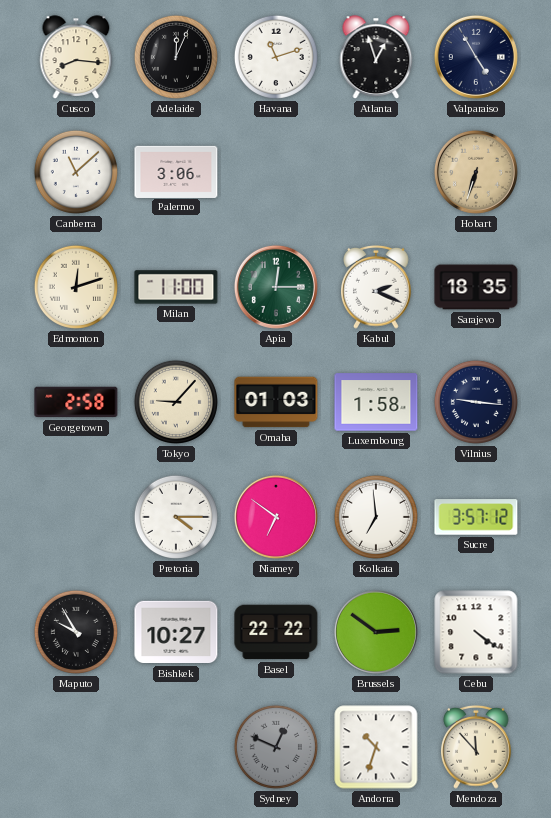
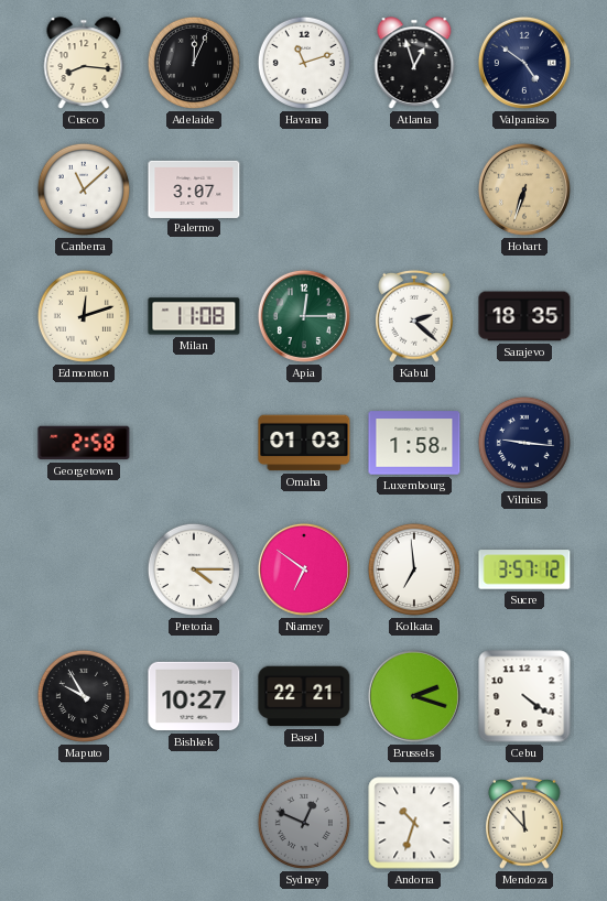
Valparaiso: 4:55 -> 4:51
Palermo: 3:06 -> 3:07
Milan: 11:00 -> 11:08
Kabul: 2:19 -> 2:22
Tokyo: 9:07 -> none
Basel: 22:22 -> 22:21
Brussels: 2:51 -> 2:18
